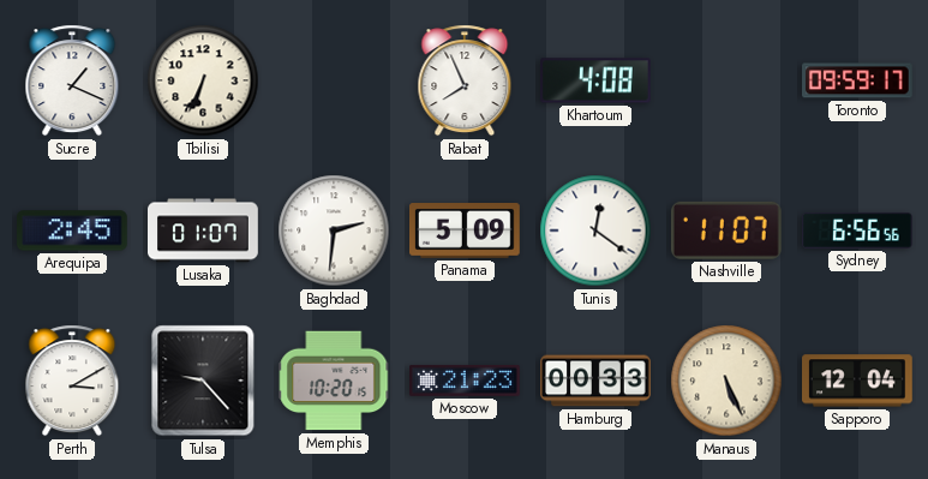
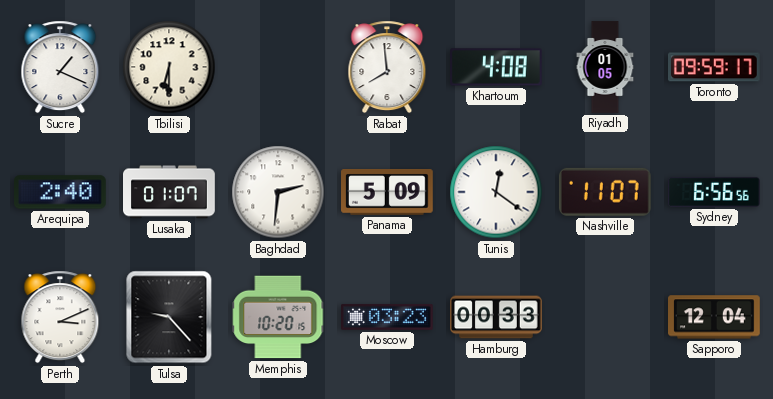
Tbilisi: 6:34 -> 6:30
Rabat: 7:56 -> 7:59
Riyadh: none -> 01:05
Arequipa: 2:45 -> 2:40
Perth: 3:10 -> 3:11
Moscow: 21:23 -> 03:23
Manaus: 5:26 -> none
